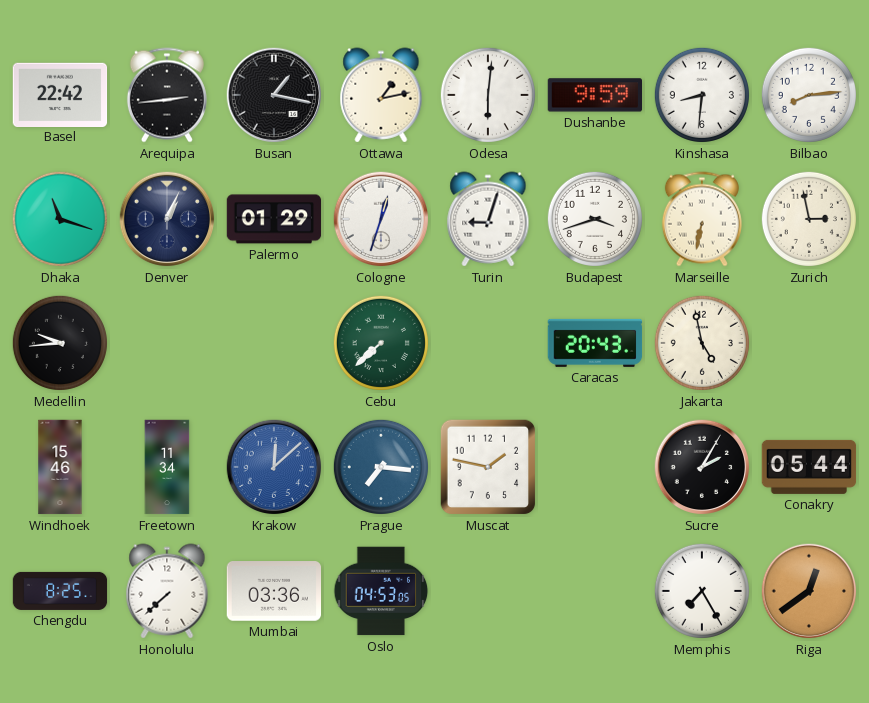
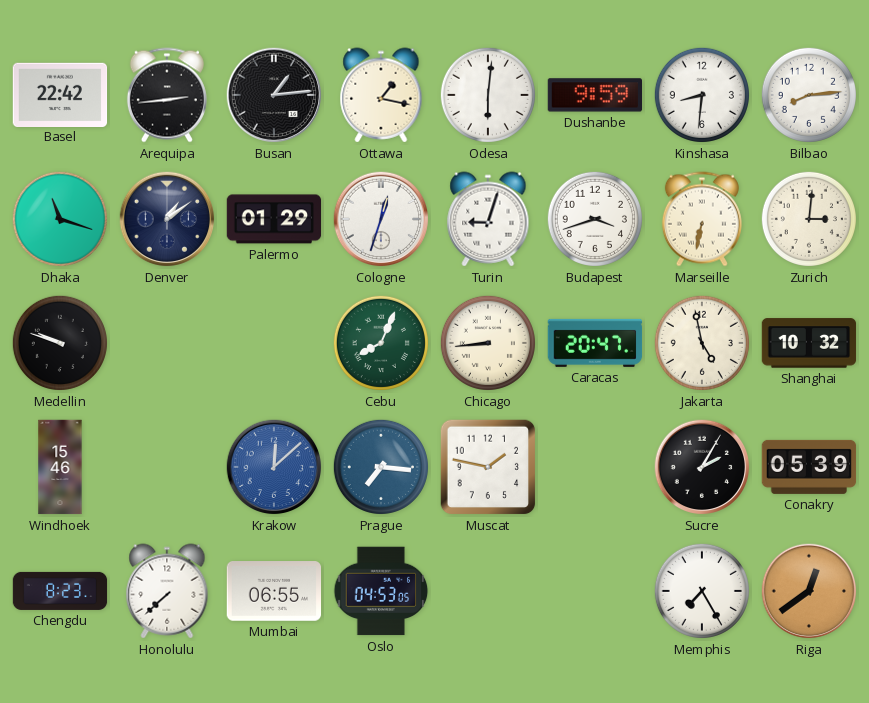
Busan: 1:17 -> 1:14
Ottawa: 1:13 -> 1:17
Denver: 1:04 -> 1:09
Zurich: 2:58 -> 3:01
Medellin: 9:44 -> 9:48
Cebu: 7:38 -> 8:04
Chicago: none -> 8:44
Caracas: 20:43 -> 20:47
Shanghai: none -> 10:32
Freetown: 11:34 -> none
Conakry: 05:44 -> 05:39
Chengdu: 8:25 -> 8:23
Mumbai: 03:36 -> 06:55
